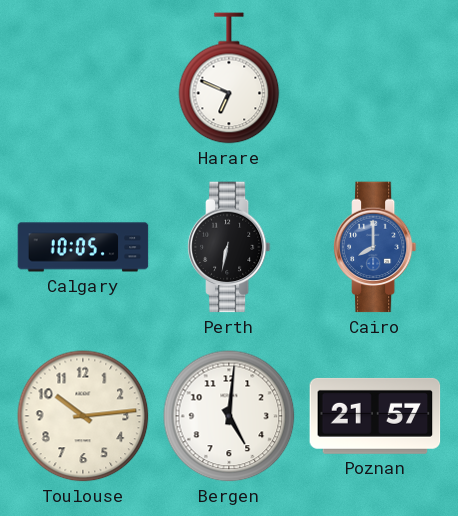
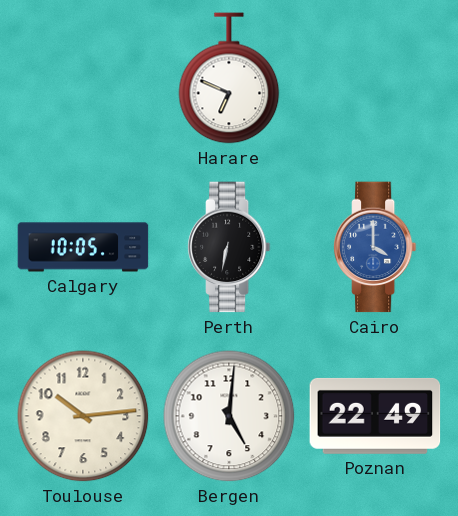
Cairo: 8:00 -> 4:00
Poznan: 21:57 -> 22:49
